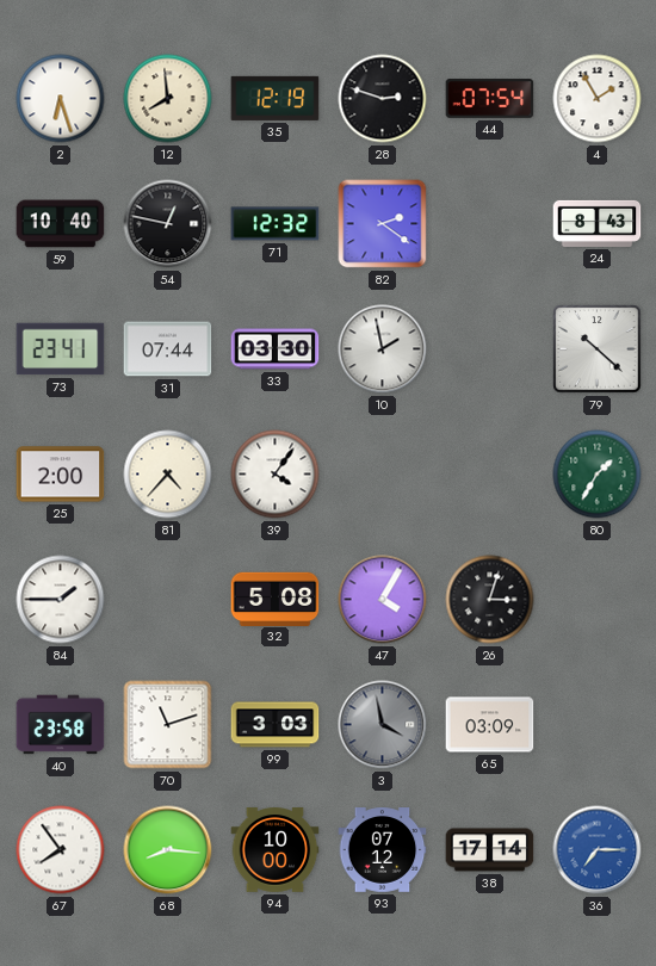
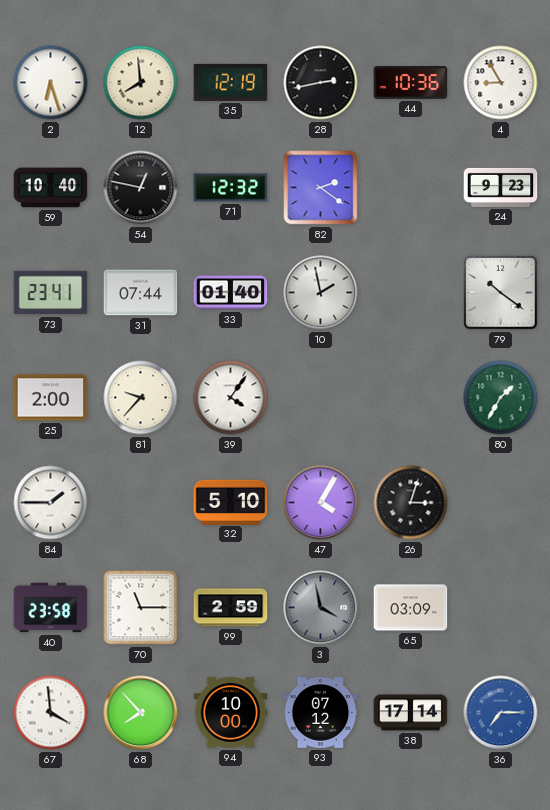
28: 2:48 -> 2:43
44: 07:54 -> 10:36
4: 1:55 -> 8:55
24: 8:43 -> 9:23
33: 03:30 -> 01:40
79: 10:22 -> 10:21
81: 4:37 -> 9:37
32: 5:08 -> 5:10
70: 11:12 -> 11:15
99: 3:03 -> 2:59
67: 7:54 -> 3:59
68: 8:16 -> 7:53
